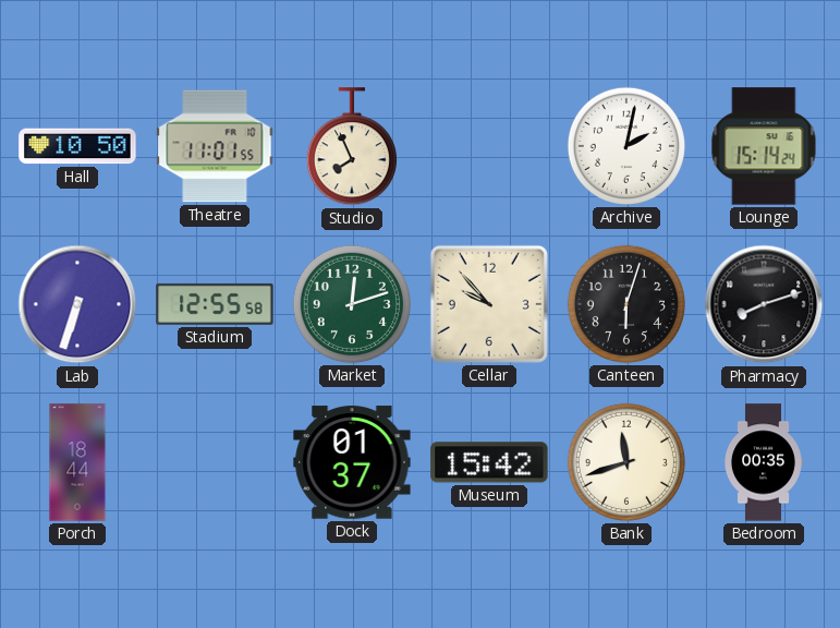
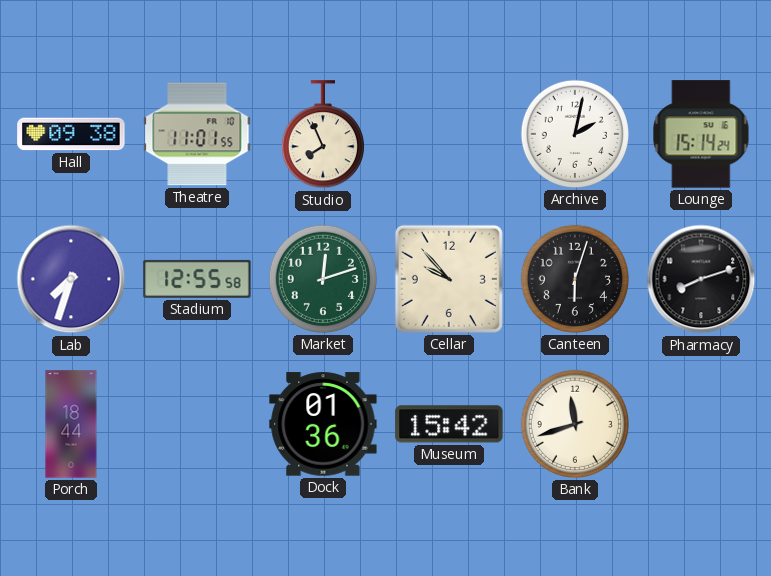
Hall: 10:50 -> 09:38
Lab: 6:33 -> 7:33
Dock: 01:37 -> 01:36
Bedroom: 00:35 -> none
